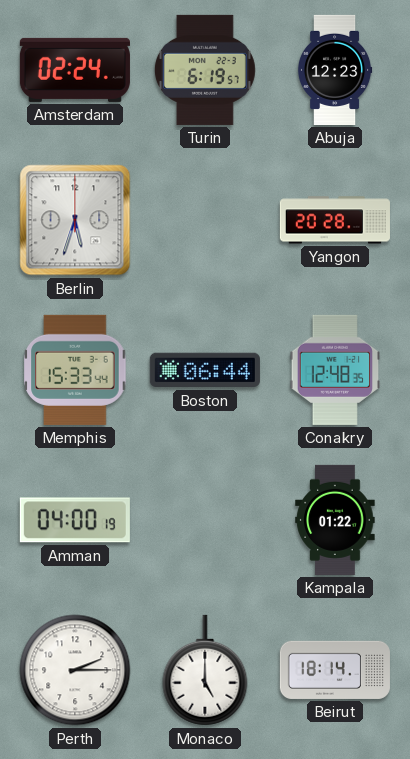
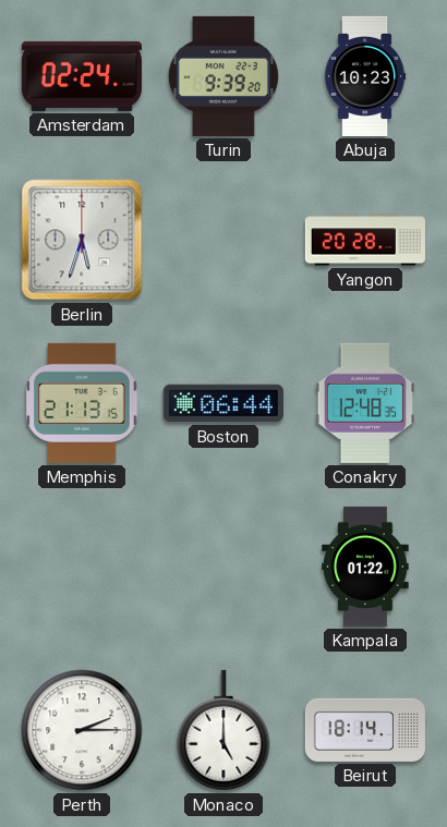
Turin: 6:19 -> 9:39
Abuja: 12:23 -> 10:23
Memphis: 15:33 -> 21:13
Amman: 04:00 -> none
